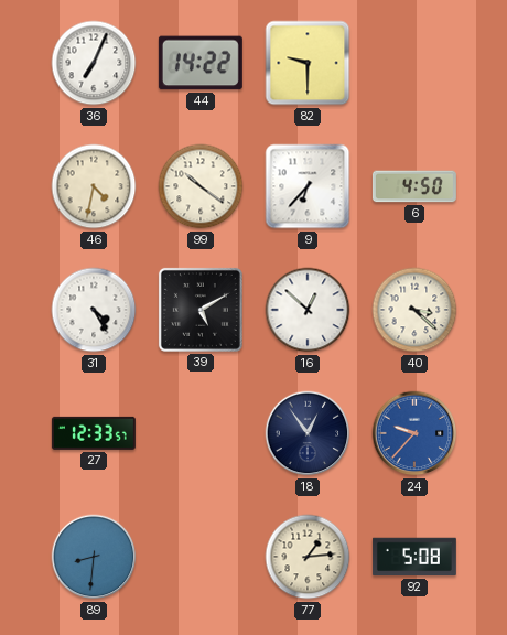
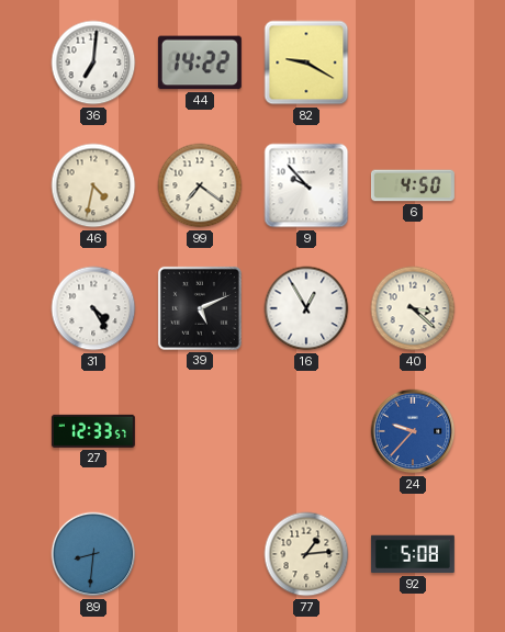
36: 7:04 -> 7:01
82: 9:30 -> 9:20
99: 10:21 -> 7:21
9: 6:37 -> 9:53
39: 5:10 -> 5:11
16: 12:52 -> 12:55
18: 12:54 -> none
